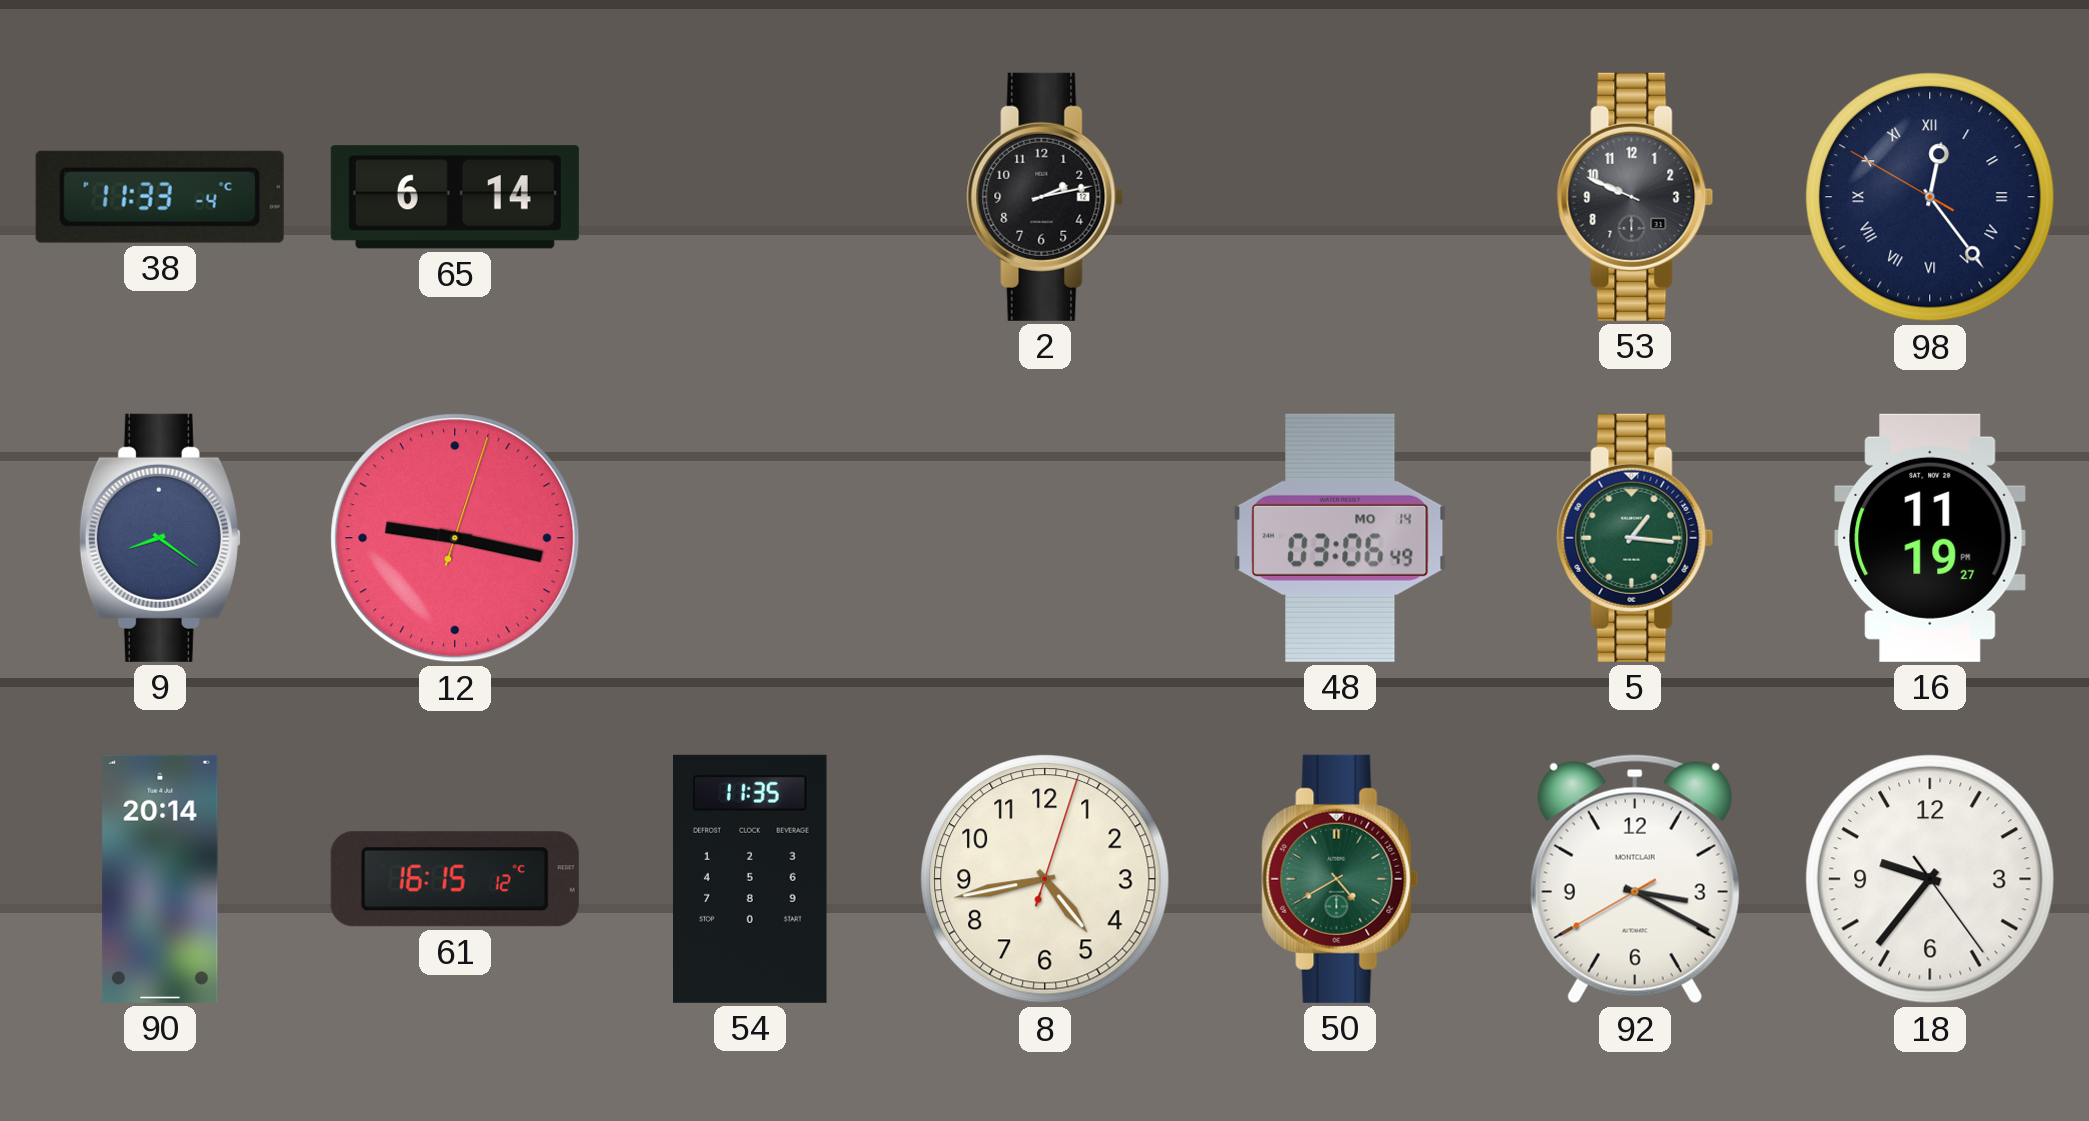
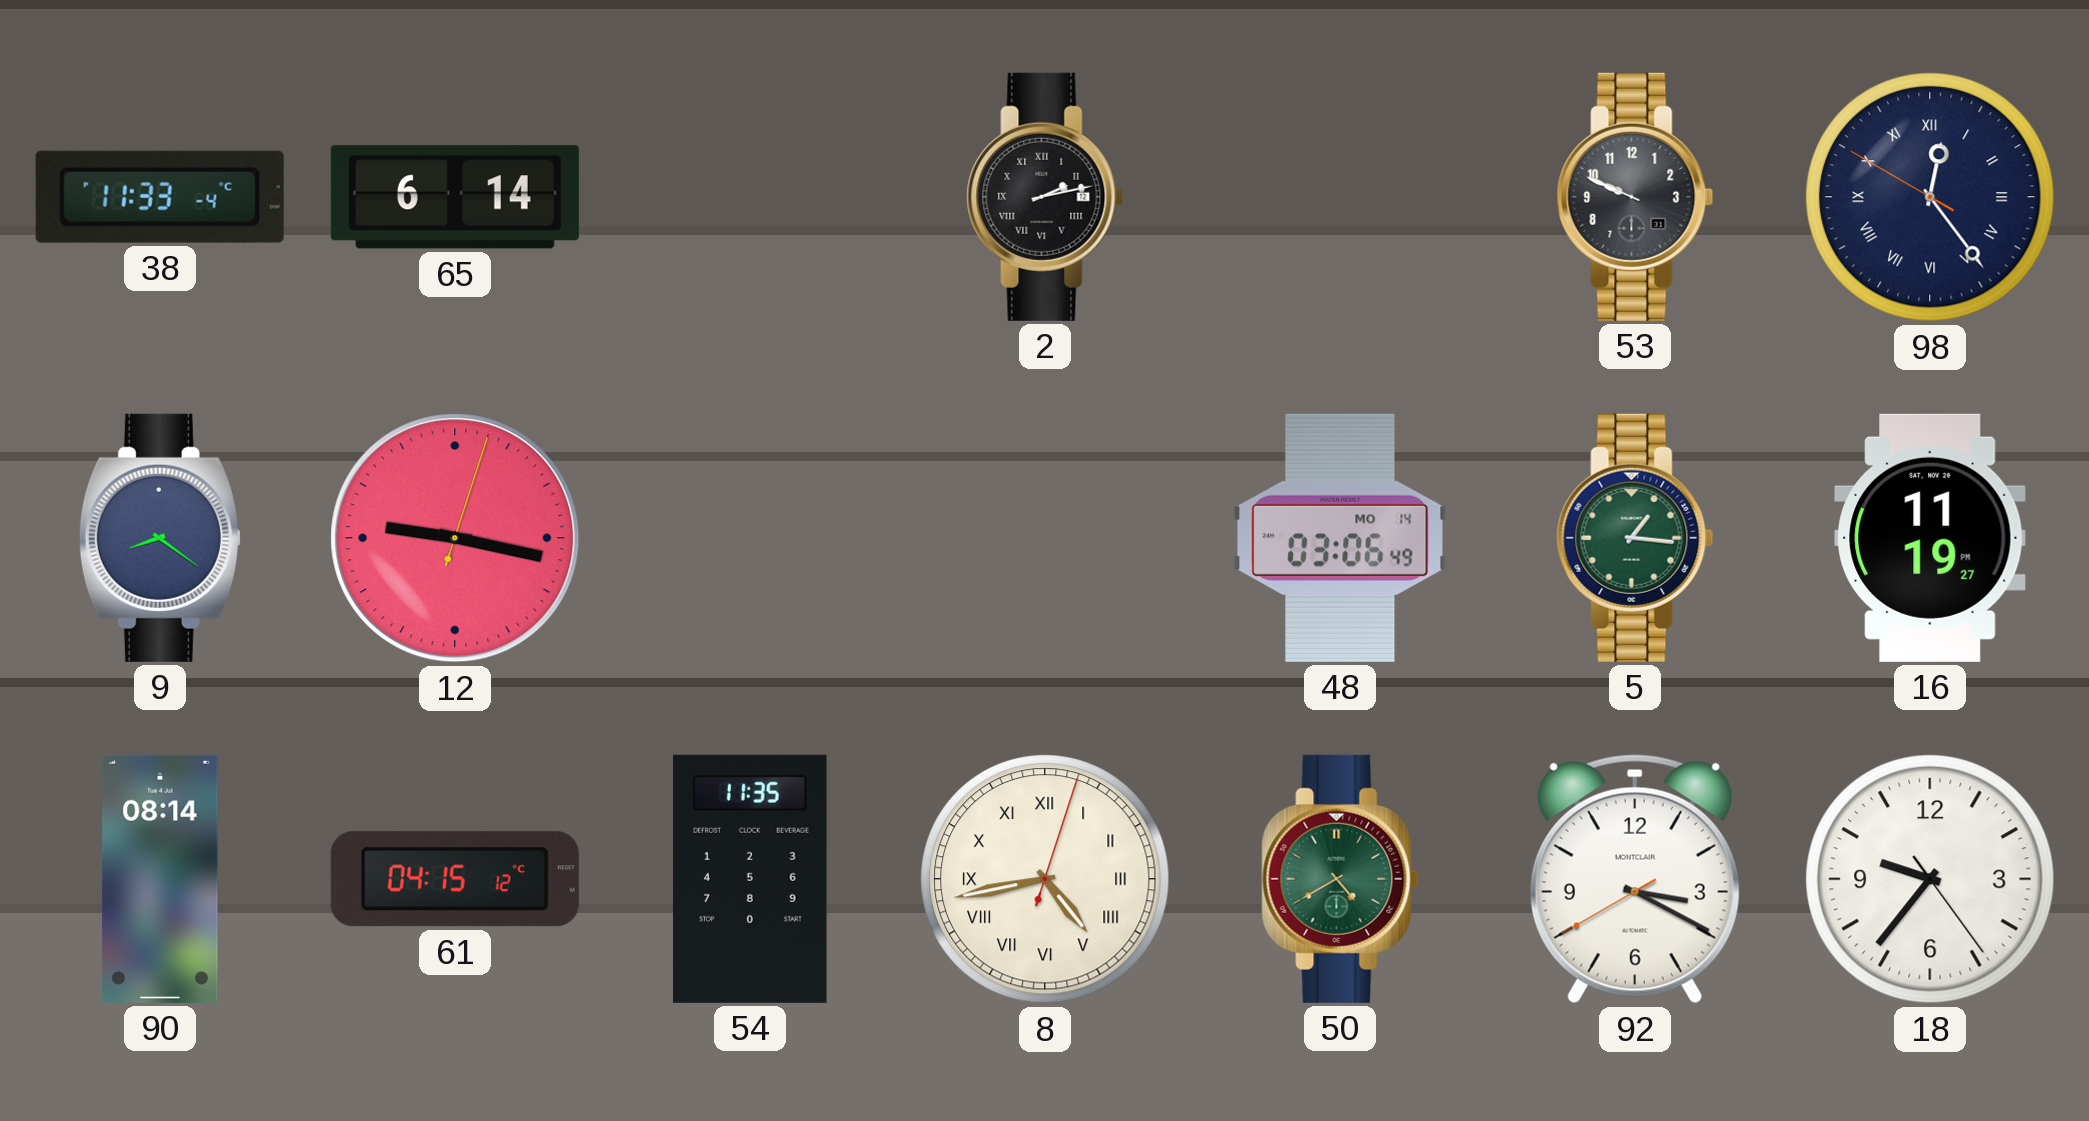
2 numerals: Arabic -> Roman
90: 20:14 -> 08:14
61: 16:15 -> 04:15
8 numerals: Arabic -> Roman
